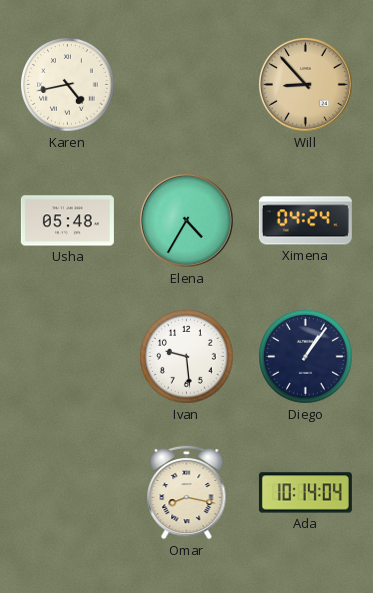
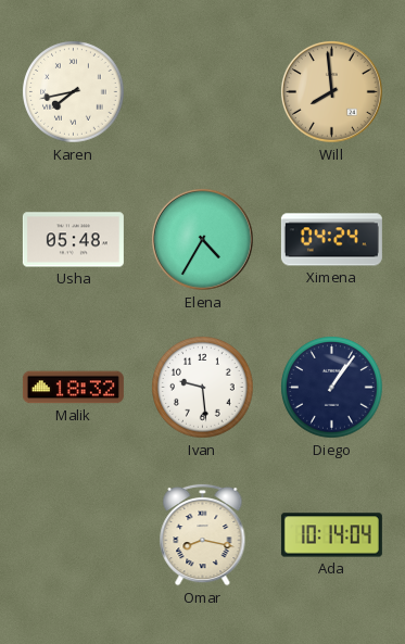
Karen: 4:43 -> 7:43
Will: 8:53 -> 7:59
Malik: none -> 18:32
